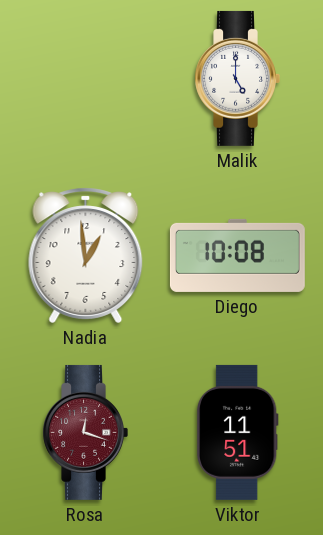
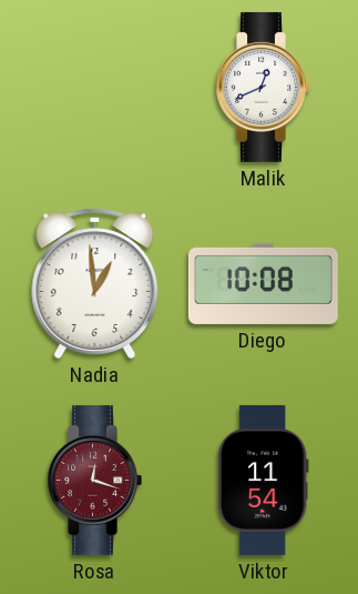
Malik: 5:00 -> 12:41
Viktor: 11:51 -> 11:54
